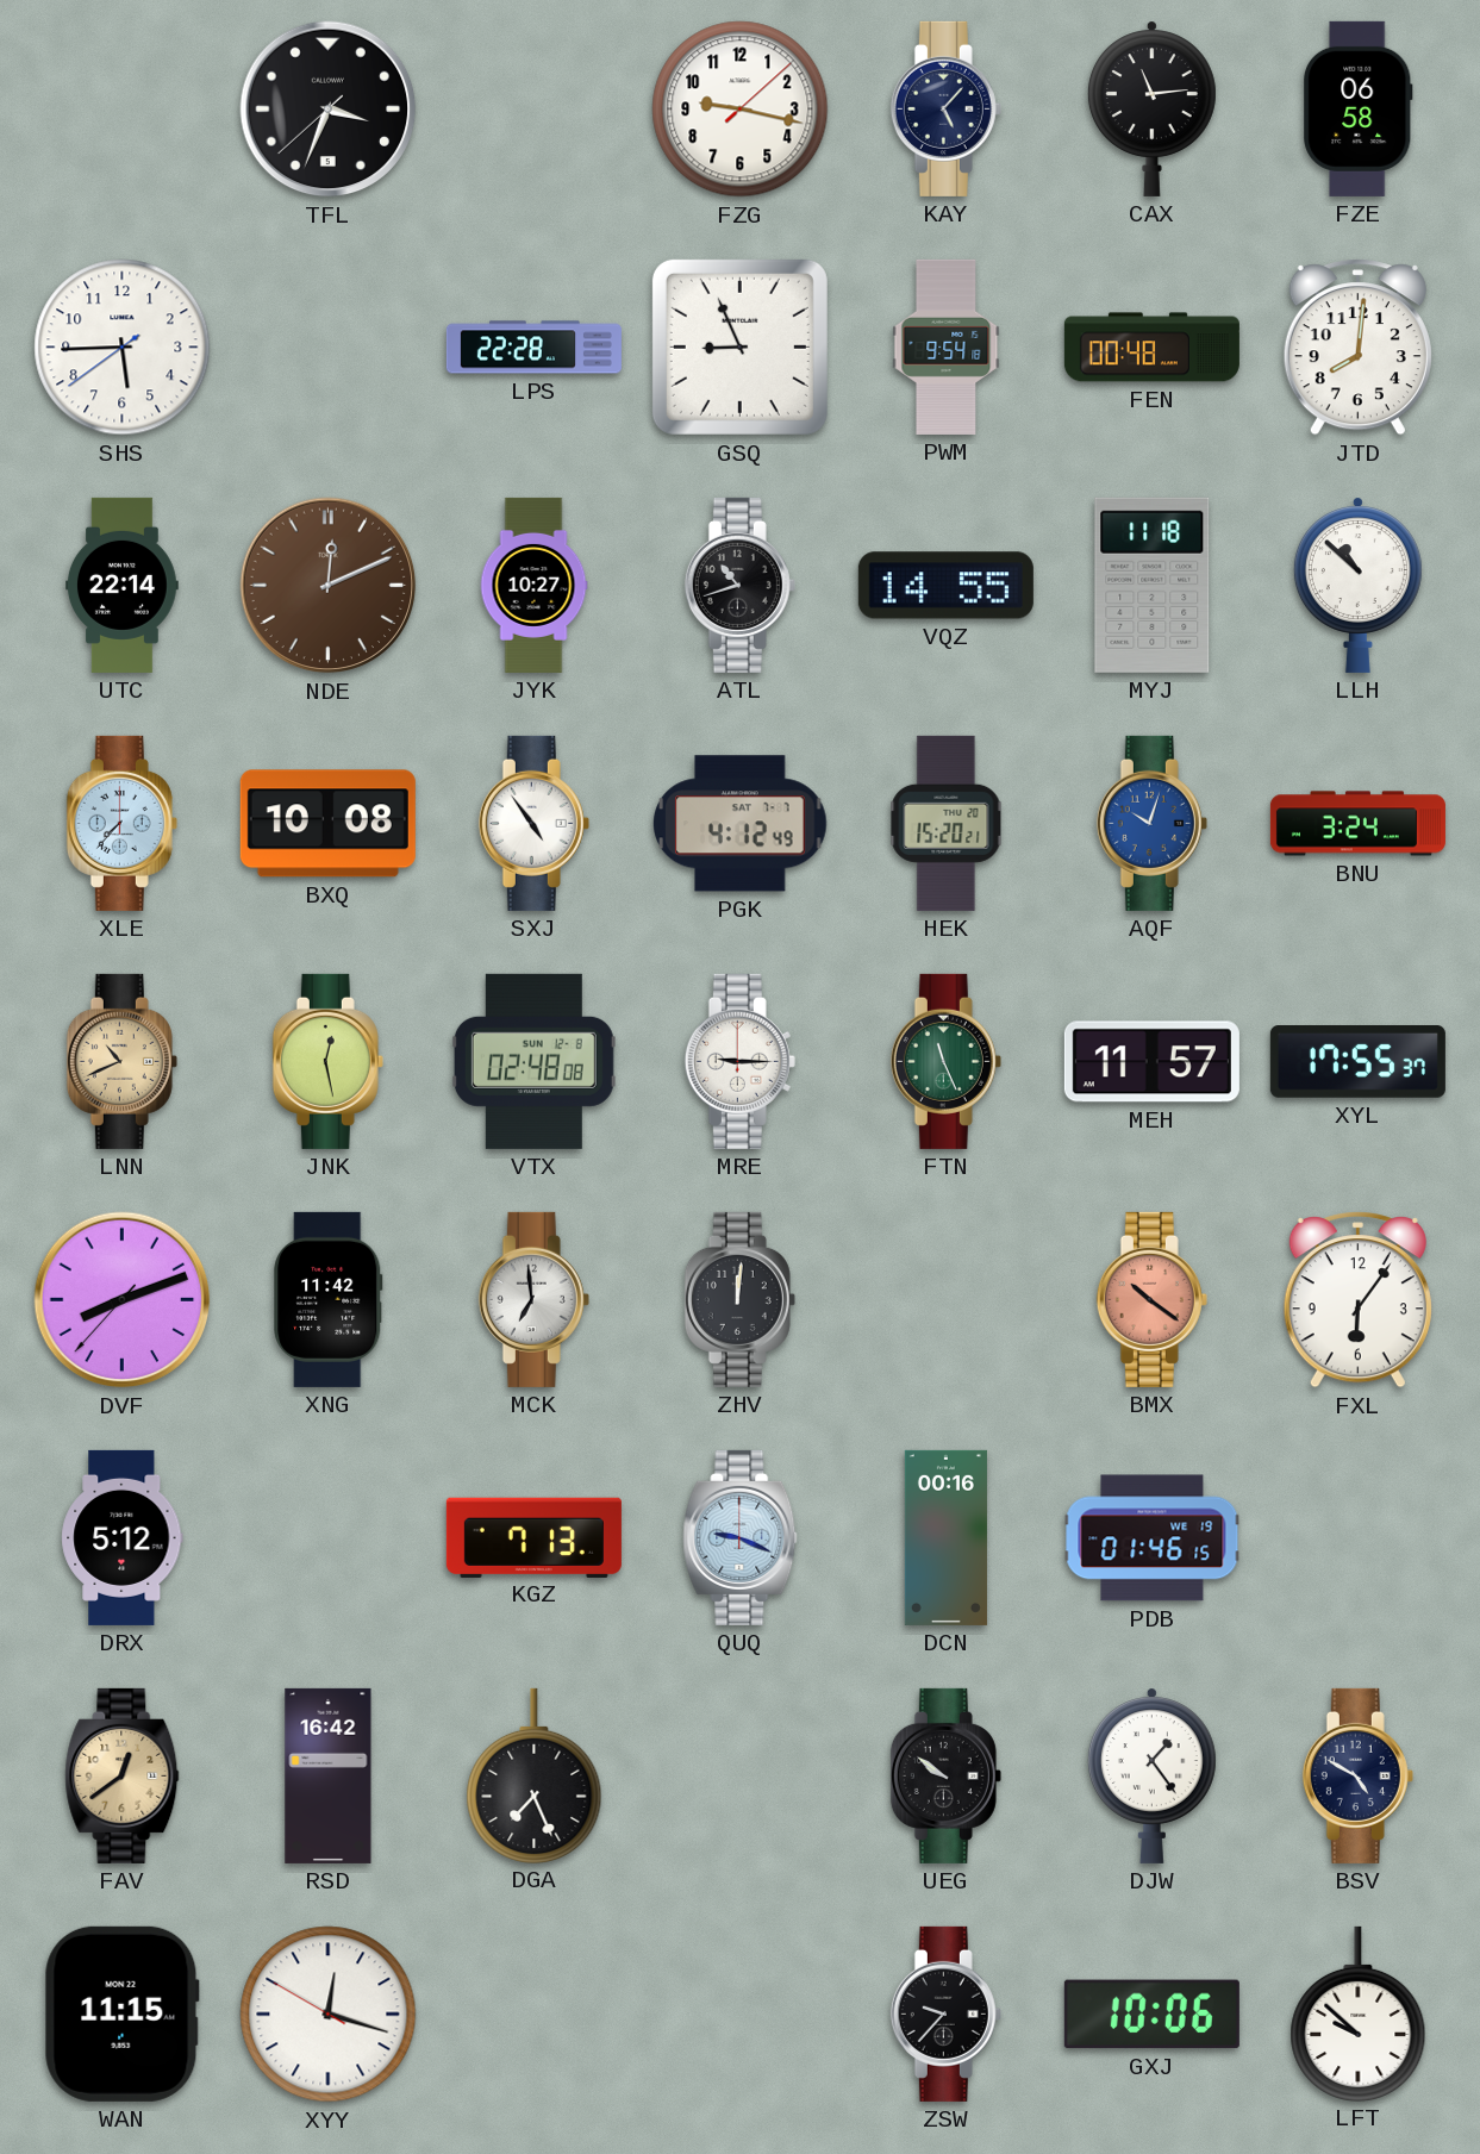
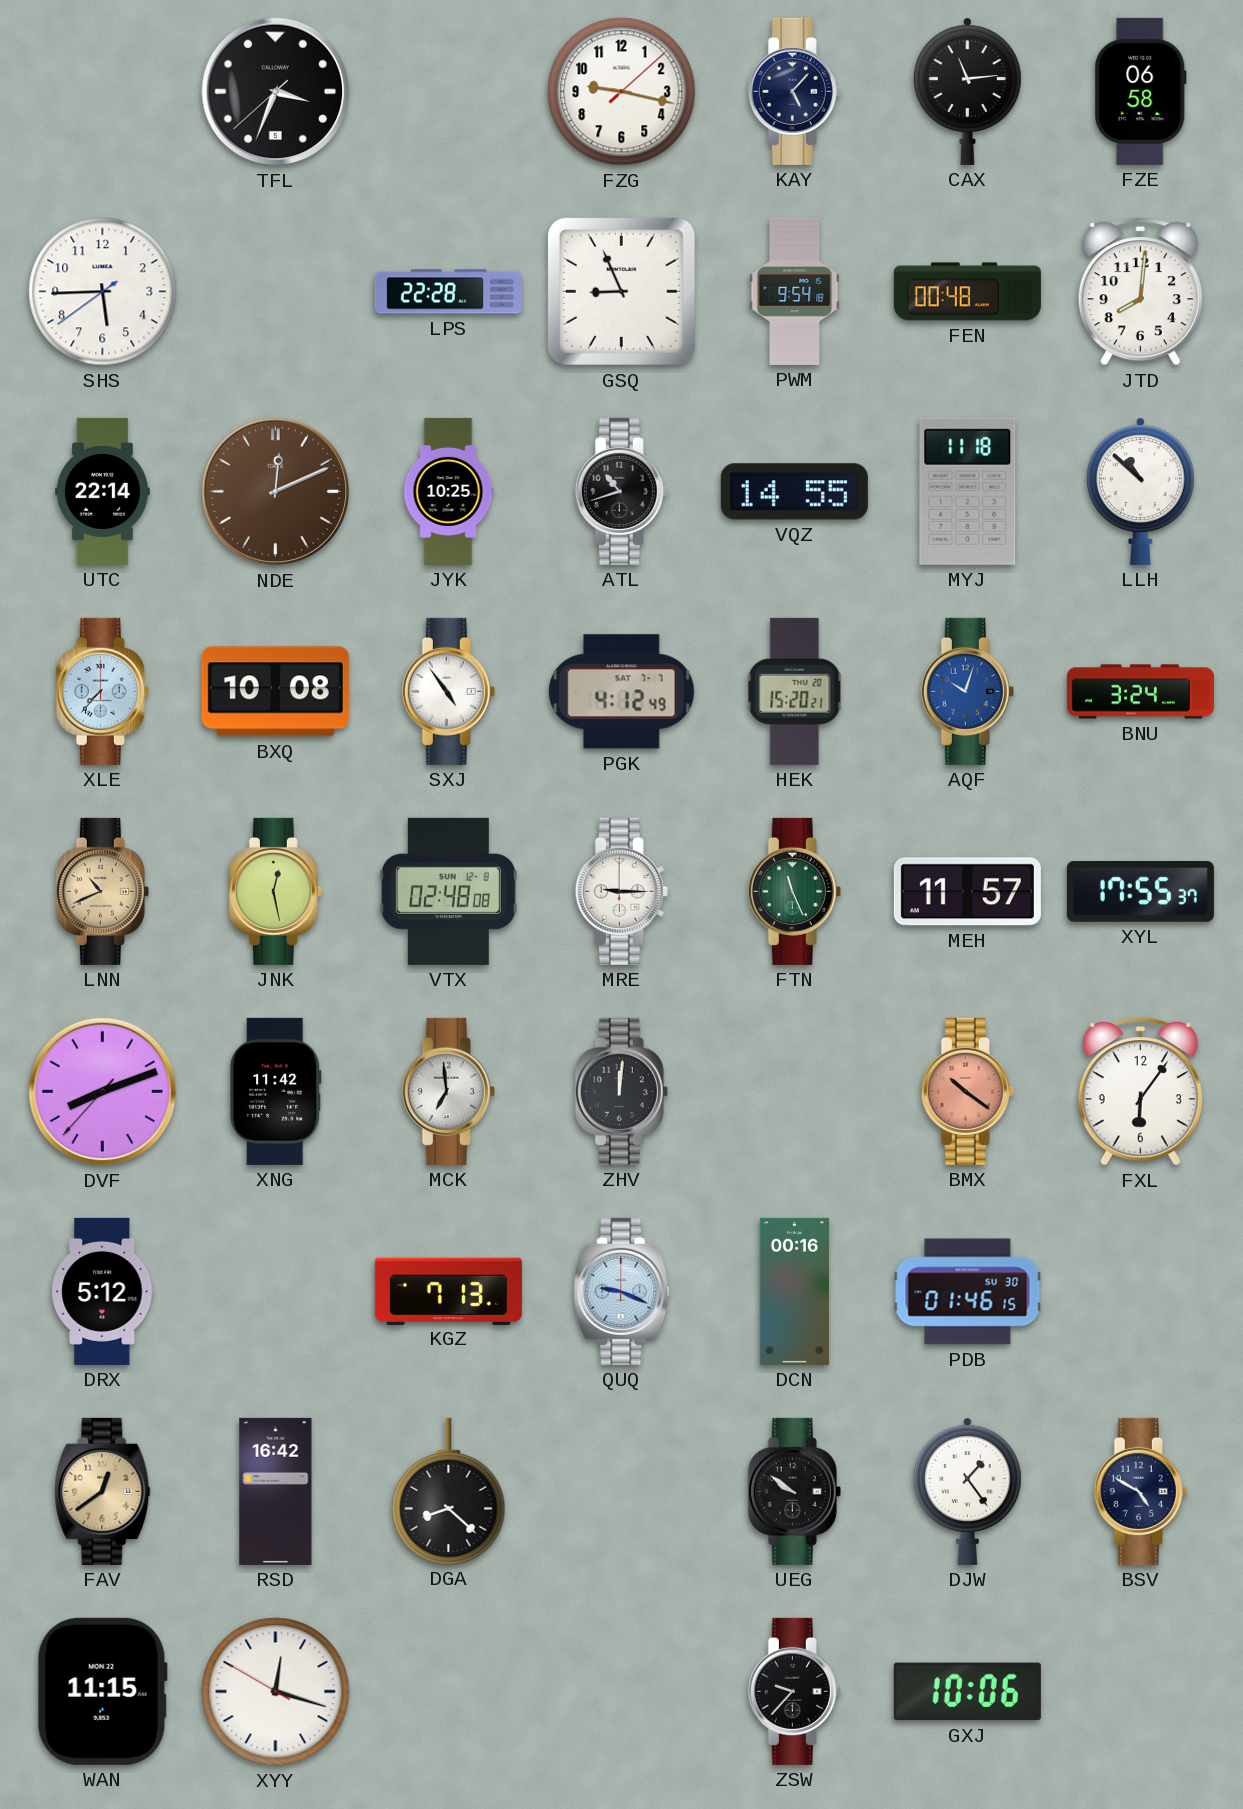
JYK: 10:27 -> 10:25
PDB date: WE 19 -> SU 30
DGA: 7:26 -> 8:22
LFT: 9:52 -> none
